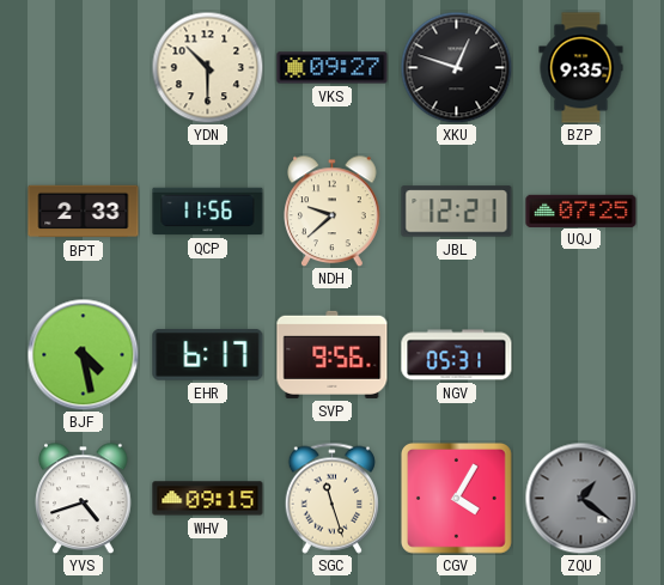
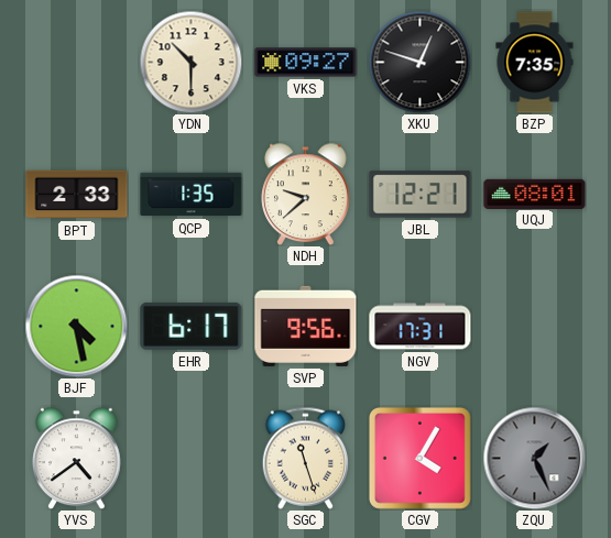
BZP: 9:35 -> 7:35
QCP: 11:56 -> 1:35
UQJ: 07:25 -> 08:01
NGV: 05:31 -> 17:31
YVS: 4:42 -> 4:39
WHV: 09:15 -> none
ZQU: 1:21 -> 1:26
